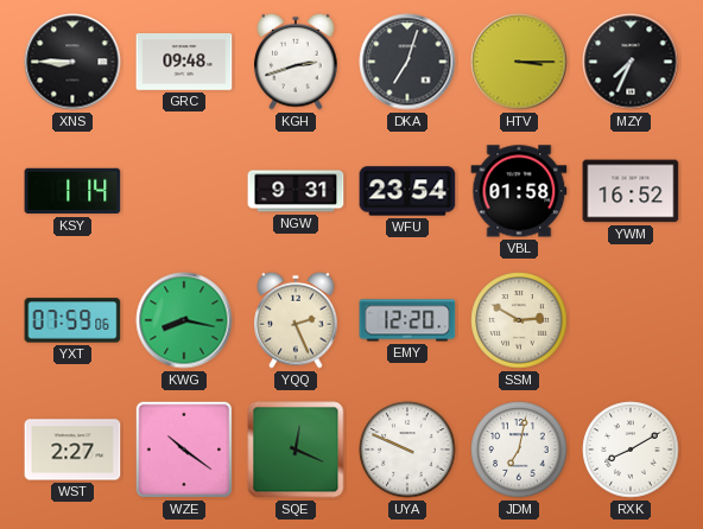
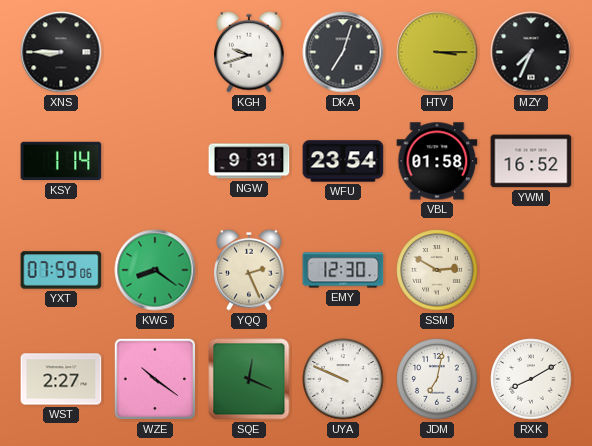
GRC: 09:48 -> none
KGH: 2:42 -> 9:42
KWG: 8:17 -> 8:21
EMY: 12:20 -> 12:30
